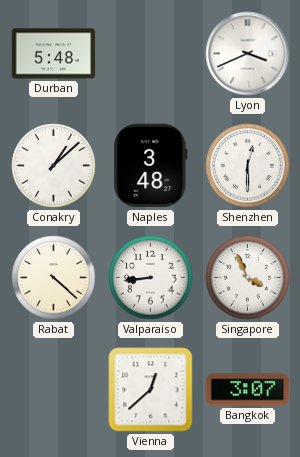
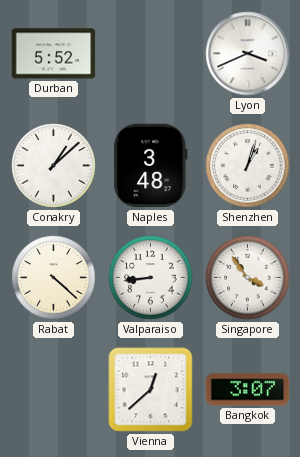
Durban: 5:48 -> 5:52
Shenzhen: 12:30 -> 1:03
Singapore: 3:56 -> 3:54
